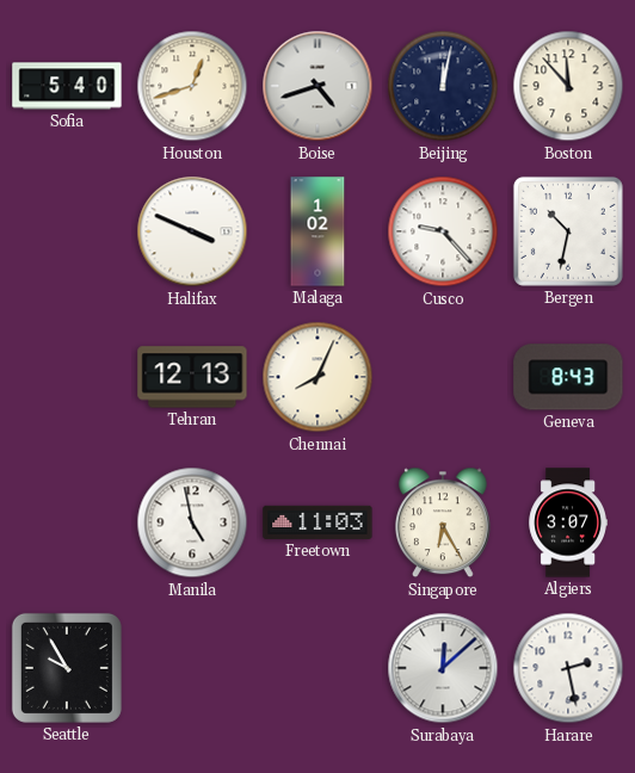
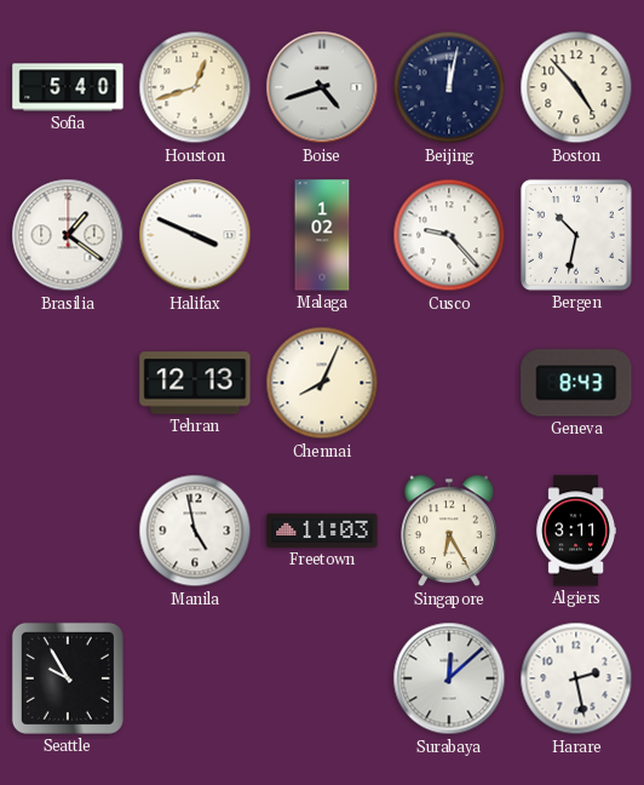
Boston: 11:53 -> 4:53
Brasilia: none -> 1:21
Algiers: 3:07 -> 3:11
